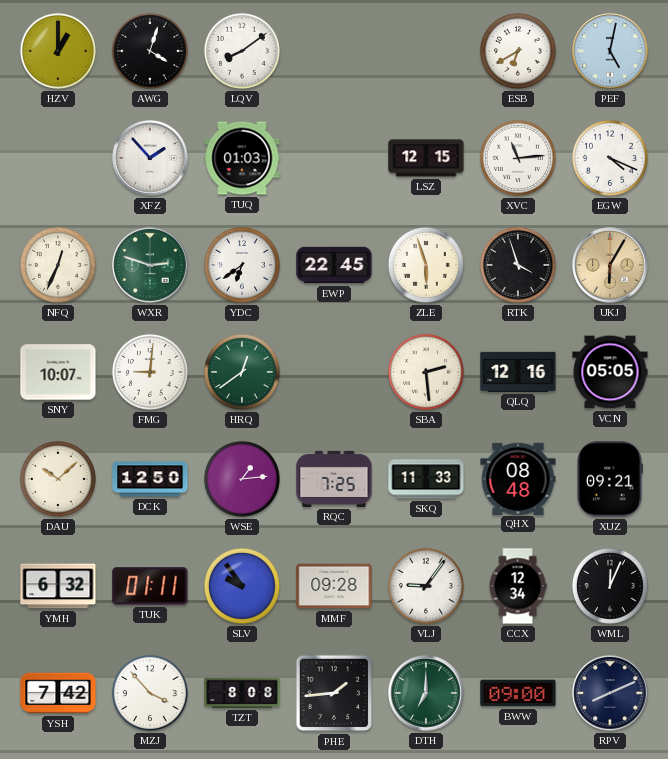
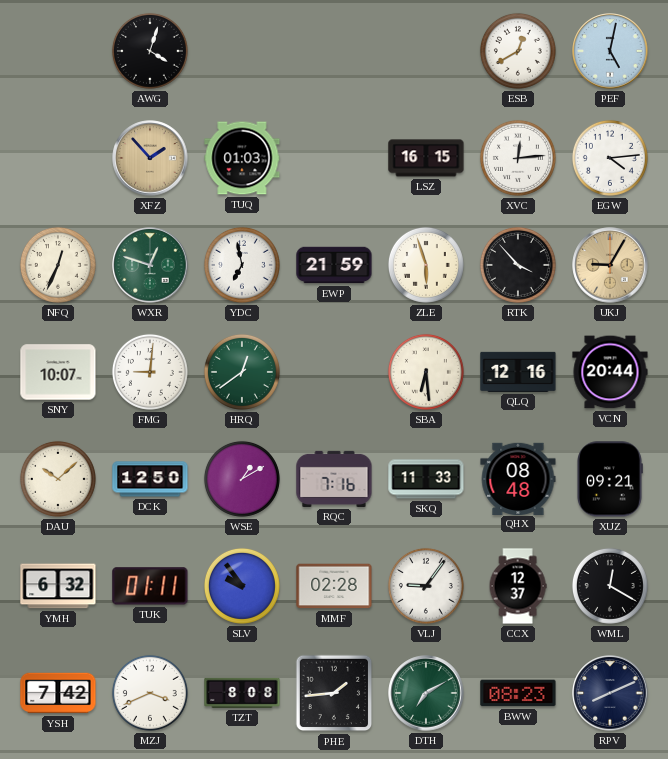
HZV: 1:00 -> none
LQV: 8:09 -> none
ESB: 6:40 -> 12:40
XFZ dial: white -> champagne
LSZ: 12:15 -> 16:15
XVC: 11:14 -> 12:14
EGW: 4:19 -> 4:14
WXR: 2:48 -> 12:48
YDC: 6:39 -> 6:58
EWP: 22:45 -> 21:59
RTK: 3:57 -> 3:53
UKJ: 6:05 -> 9:05
SBA: 2:29 -> 6:29
VCN: 05:05 -> 20:44
WSE: 1:14 -> 1:10
RQC: 7:25 -> 7:16
MMF: 09:28 -> 02:28
CCX: 12:34 -> 12:37
WML: 12:04 -> 12:20
MZJ: 3:53 -> 3:41
DTH: 7:00 -> 7:10
BWW: 09:00 -> 08:23
